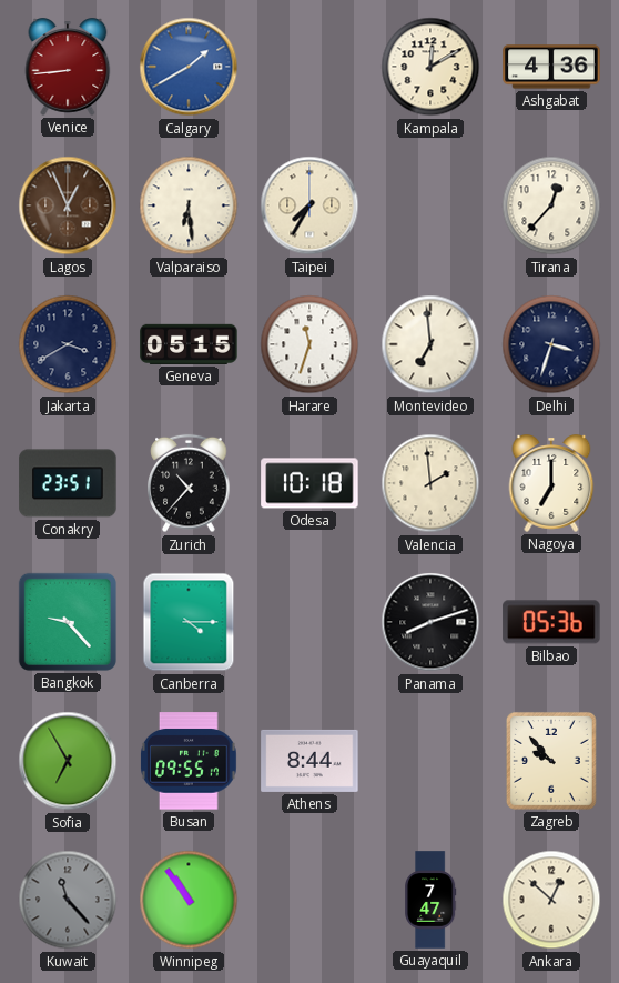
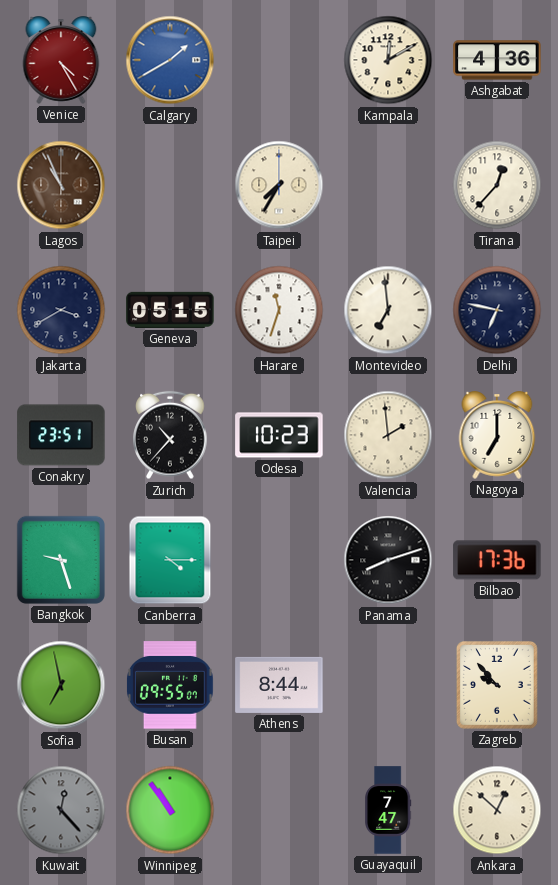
Venice: 8:44 -> 4:25
Lagos: 12:56 -> 10:56
Valparaiso: 6:29 -> none
Delhi: 3:33 -> 6:47
Odesa: 10:18 -> 10:23
Bangkok: 9:23 -> 9:27
Bilbao: 05:36 -> 17:36
Sofia: 6:55 -> 6:58
Busan: 09:55:17 -> 09:55:07
Kuwait: 11:23 -> 12:23
